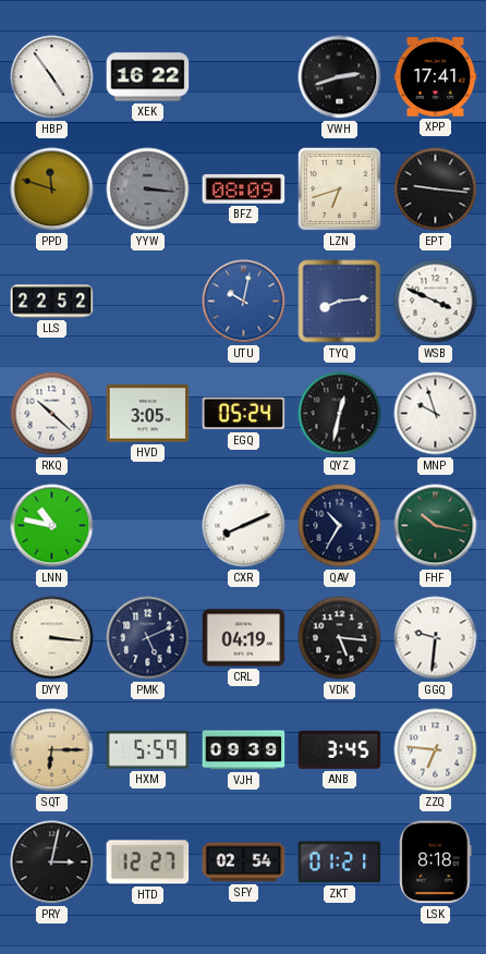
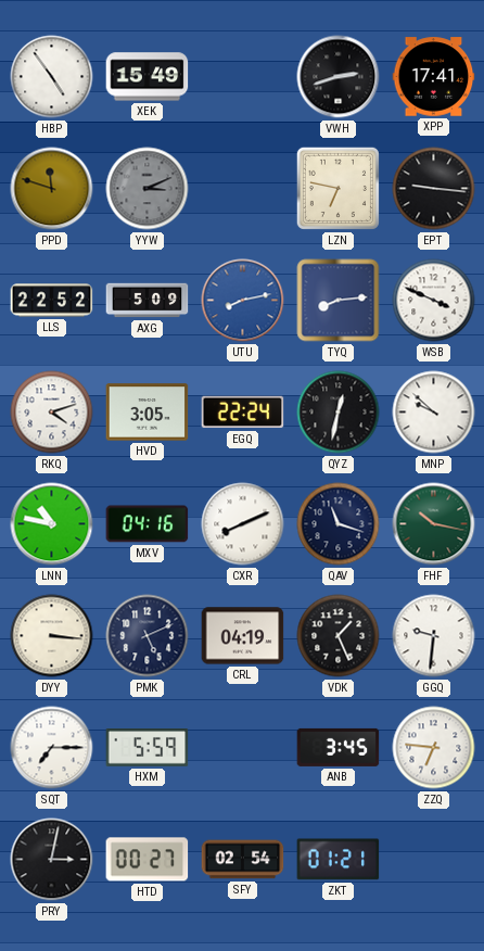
XEK: 16:22 -> 15:49
YYW: 3:16 -> 3:11
BFZ: 08:09 -> none
LZN: 6:42 -> 6:47
AXG: none -> 5:09
UTU: 10:02 -> 8:13
RKQ: 10:22 -> 4:12
EGQ: 05:24 -> 22:24
MNP: 9:57 -> 9:52
MXV: none -> 04:16
QAV: 10:35 -> 11:18
VDK: 5:16 -> 1:26
SQT: 6:15 -> 7:15
SQT dial: champagne -> white
VJH: 09:39 -> none
HTD: 12:27 -> 00:27
LSK: 8:18 -> none
